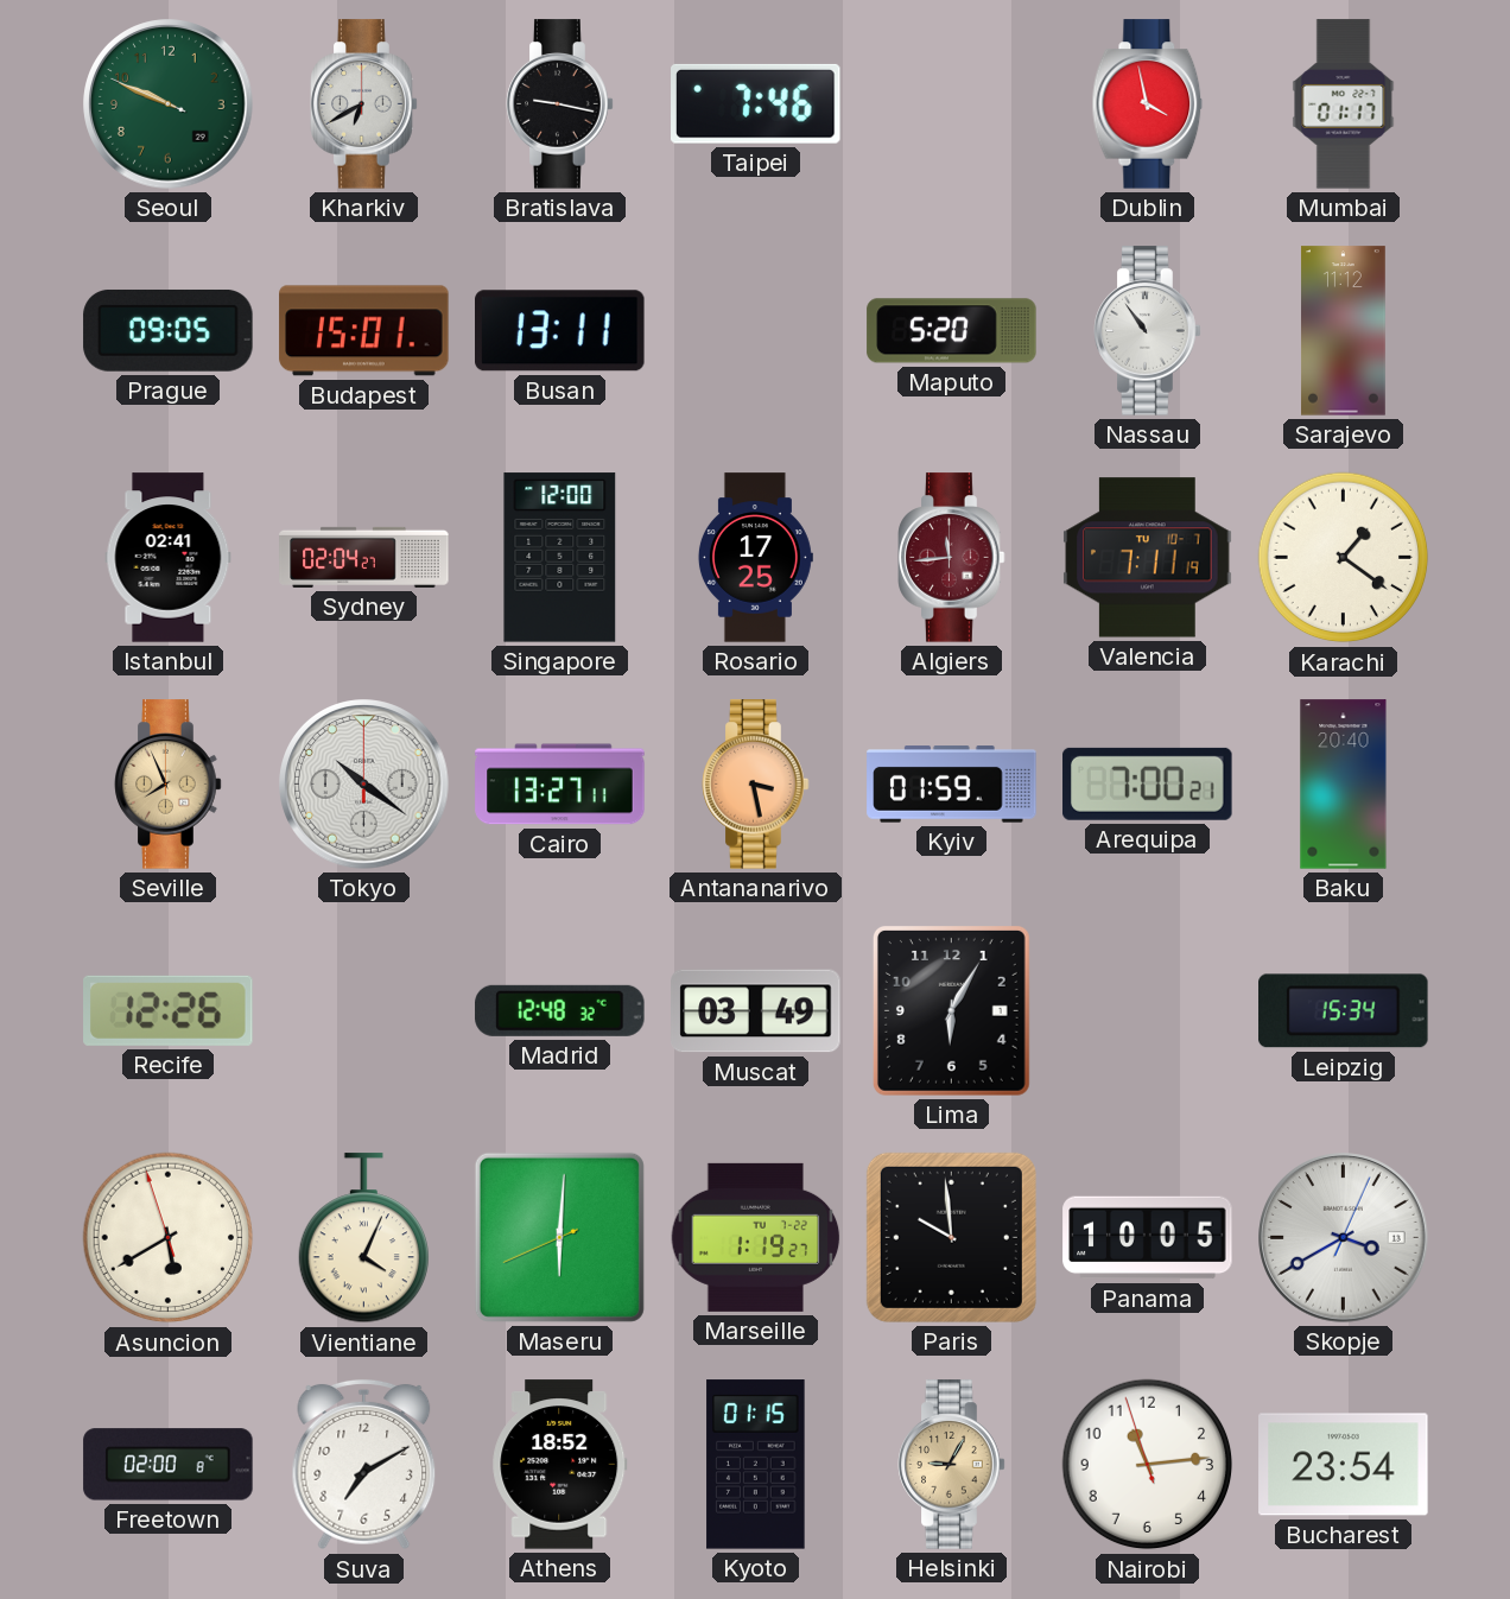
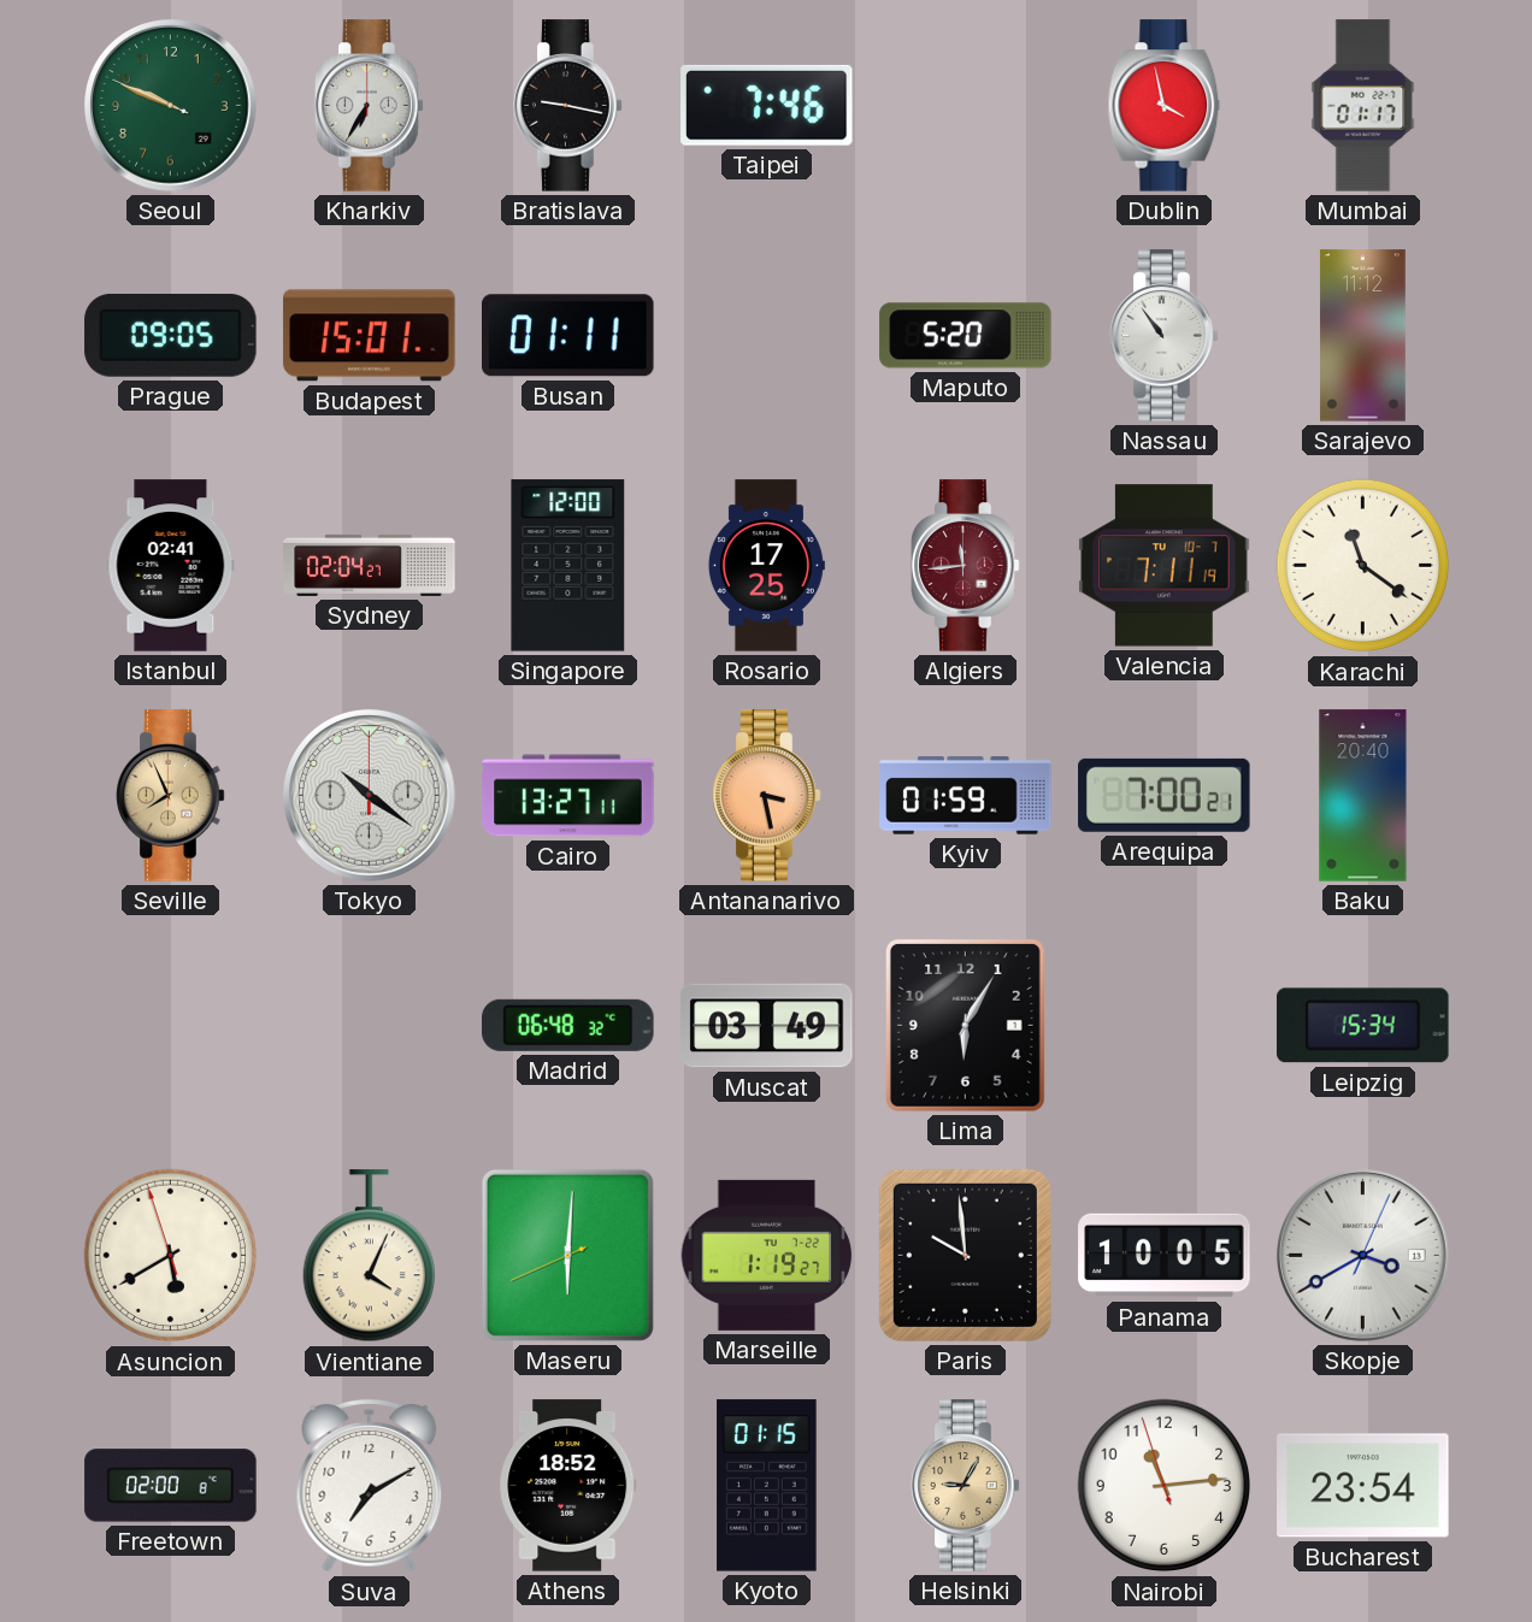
Kharkiv: 6:40 -> 6:35
Busan: 13:11 -> 01:11
Karachi: 1:21 -> 11:21
Recife: 12:26 -> none
Madrid: 12:48 -> 06:48
